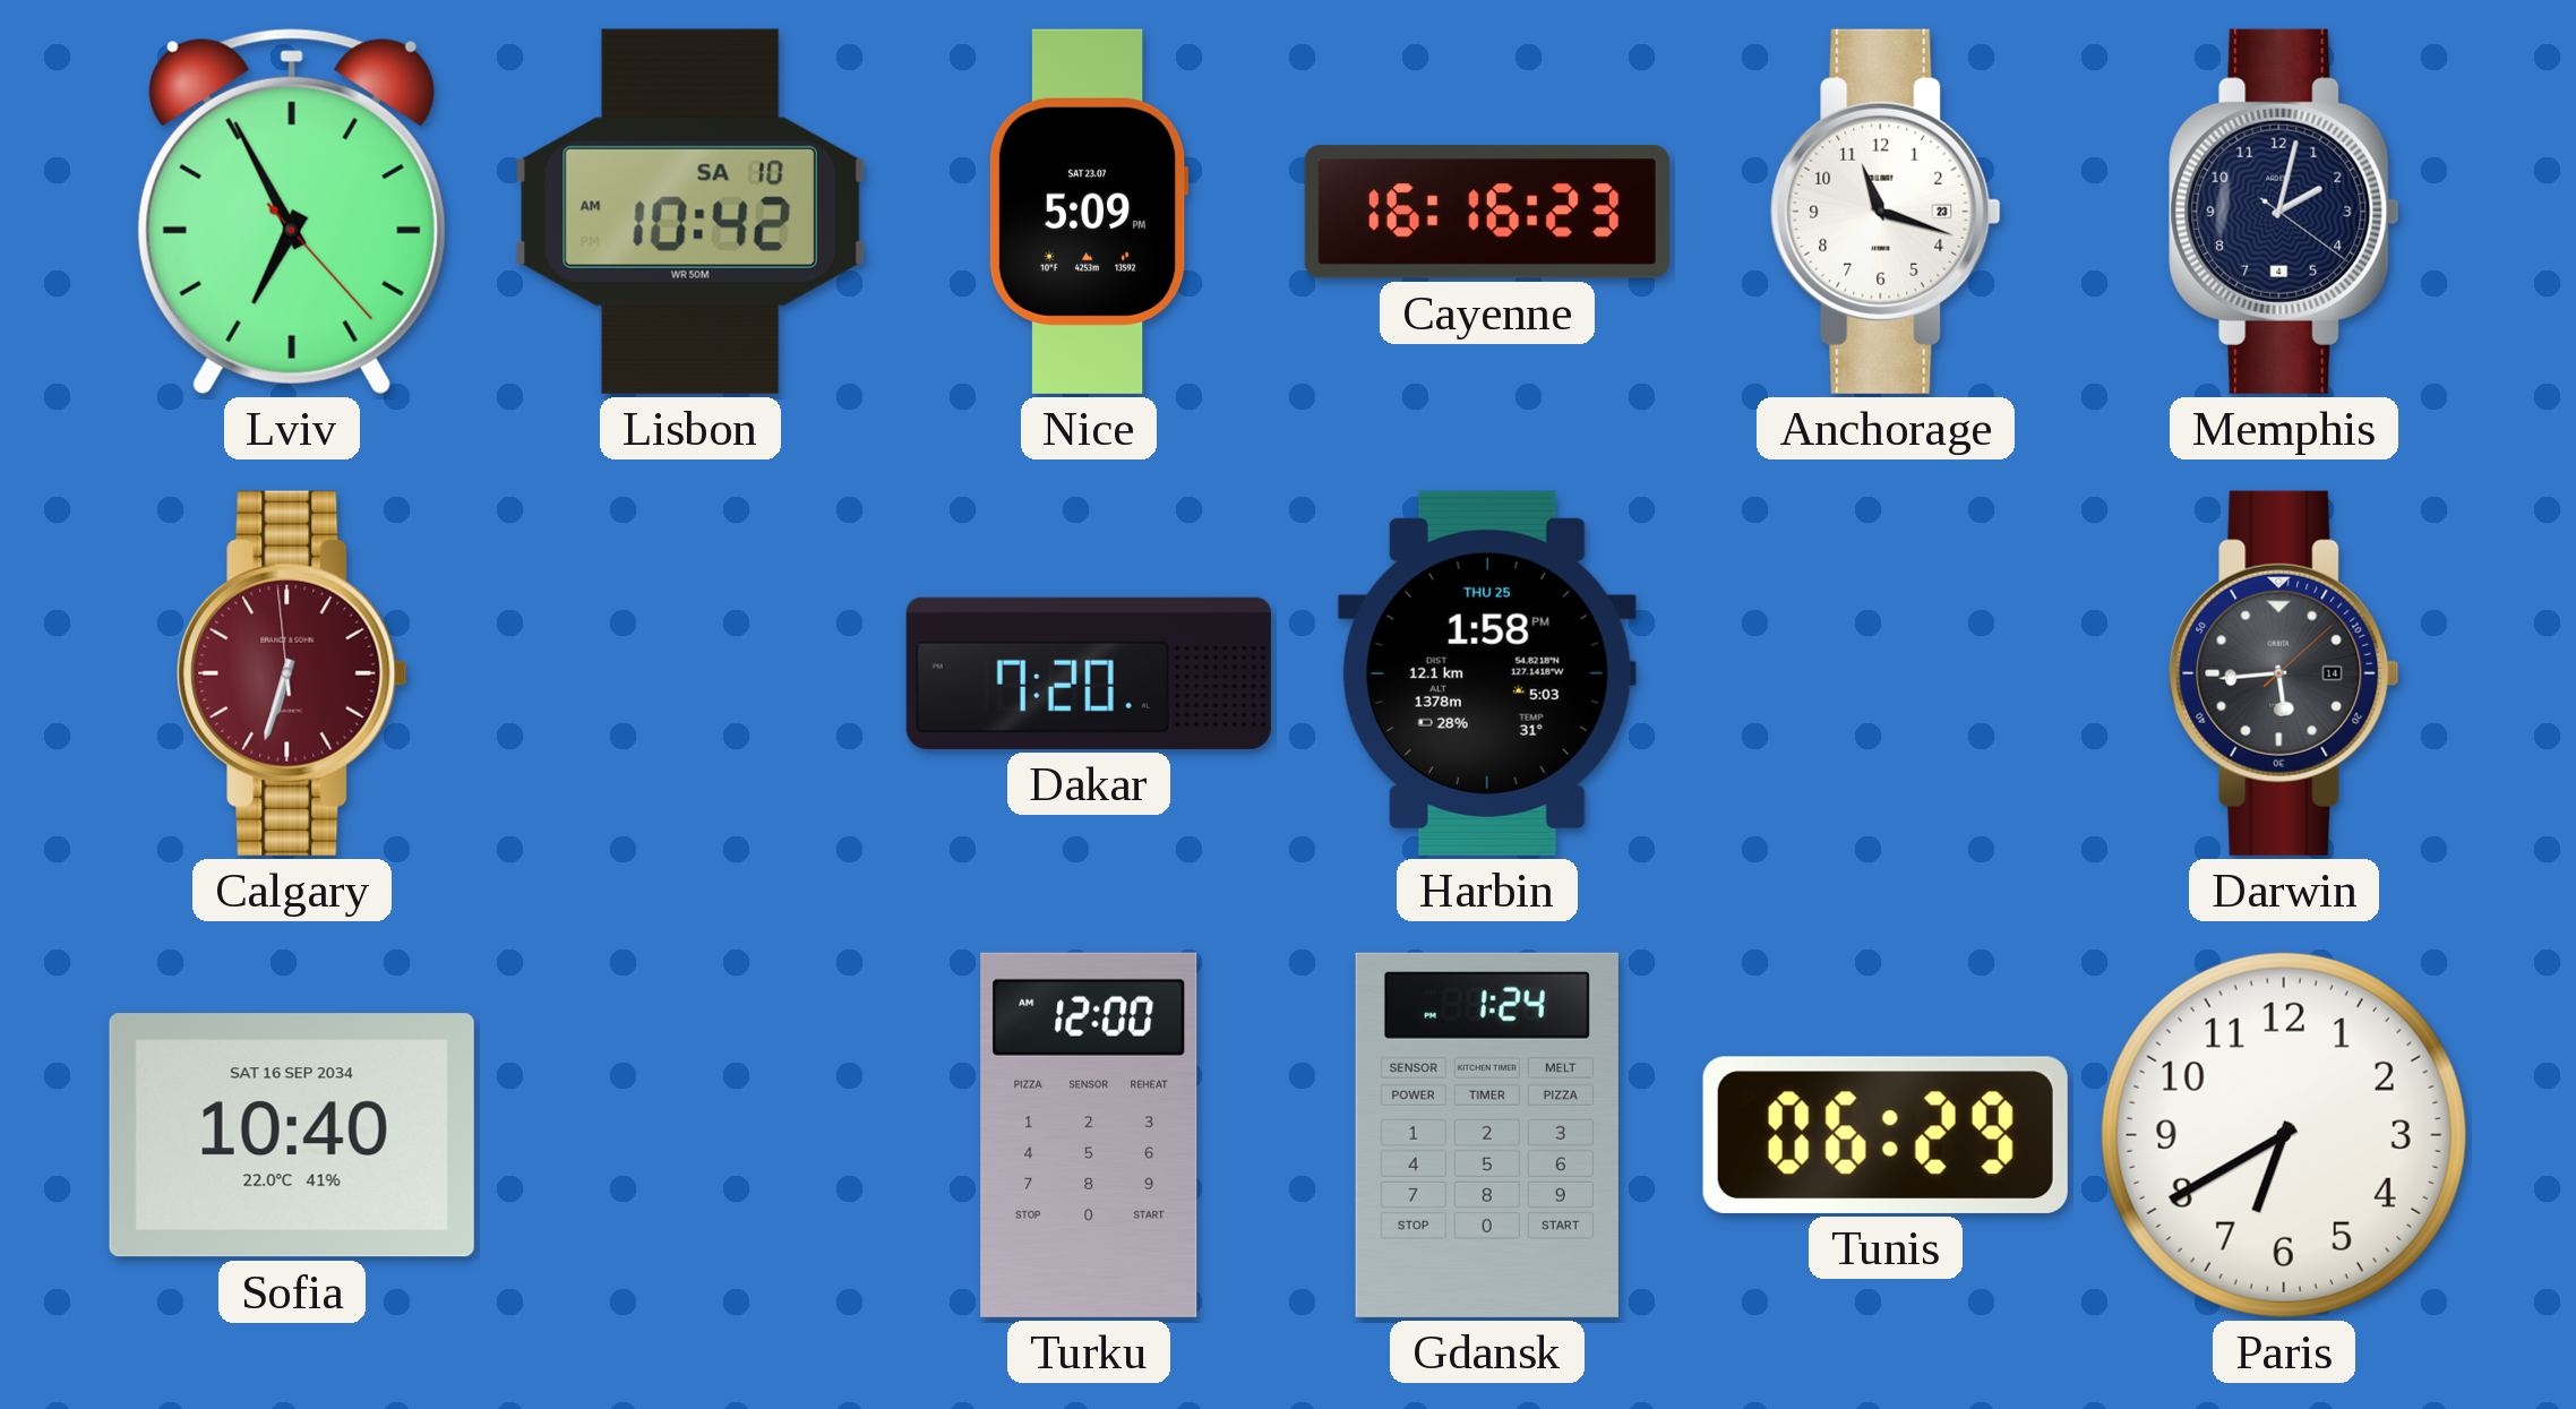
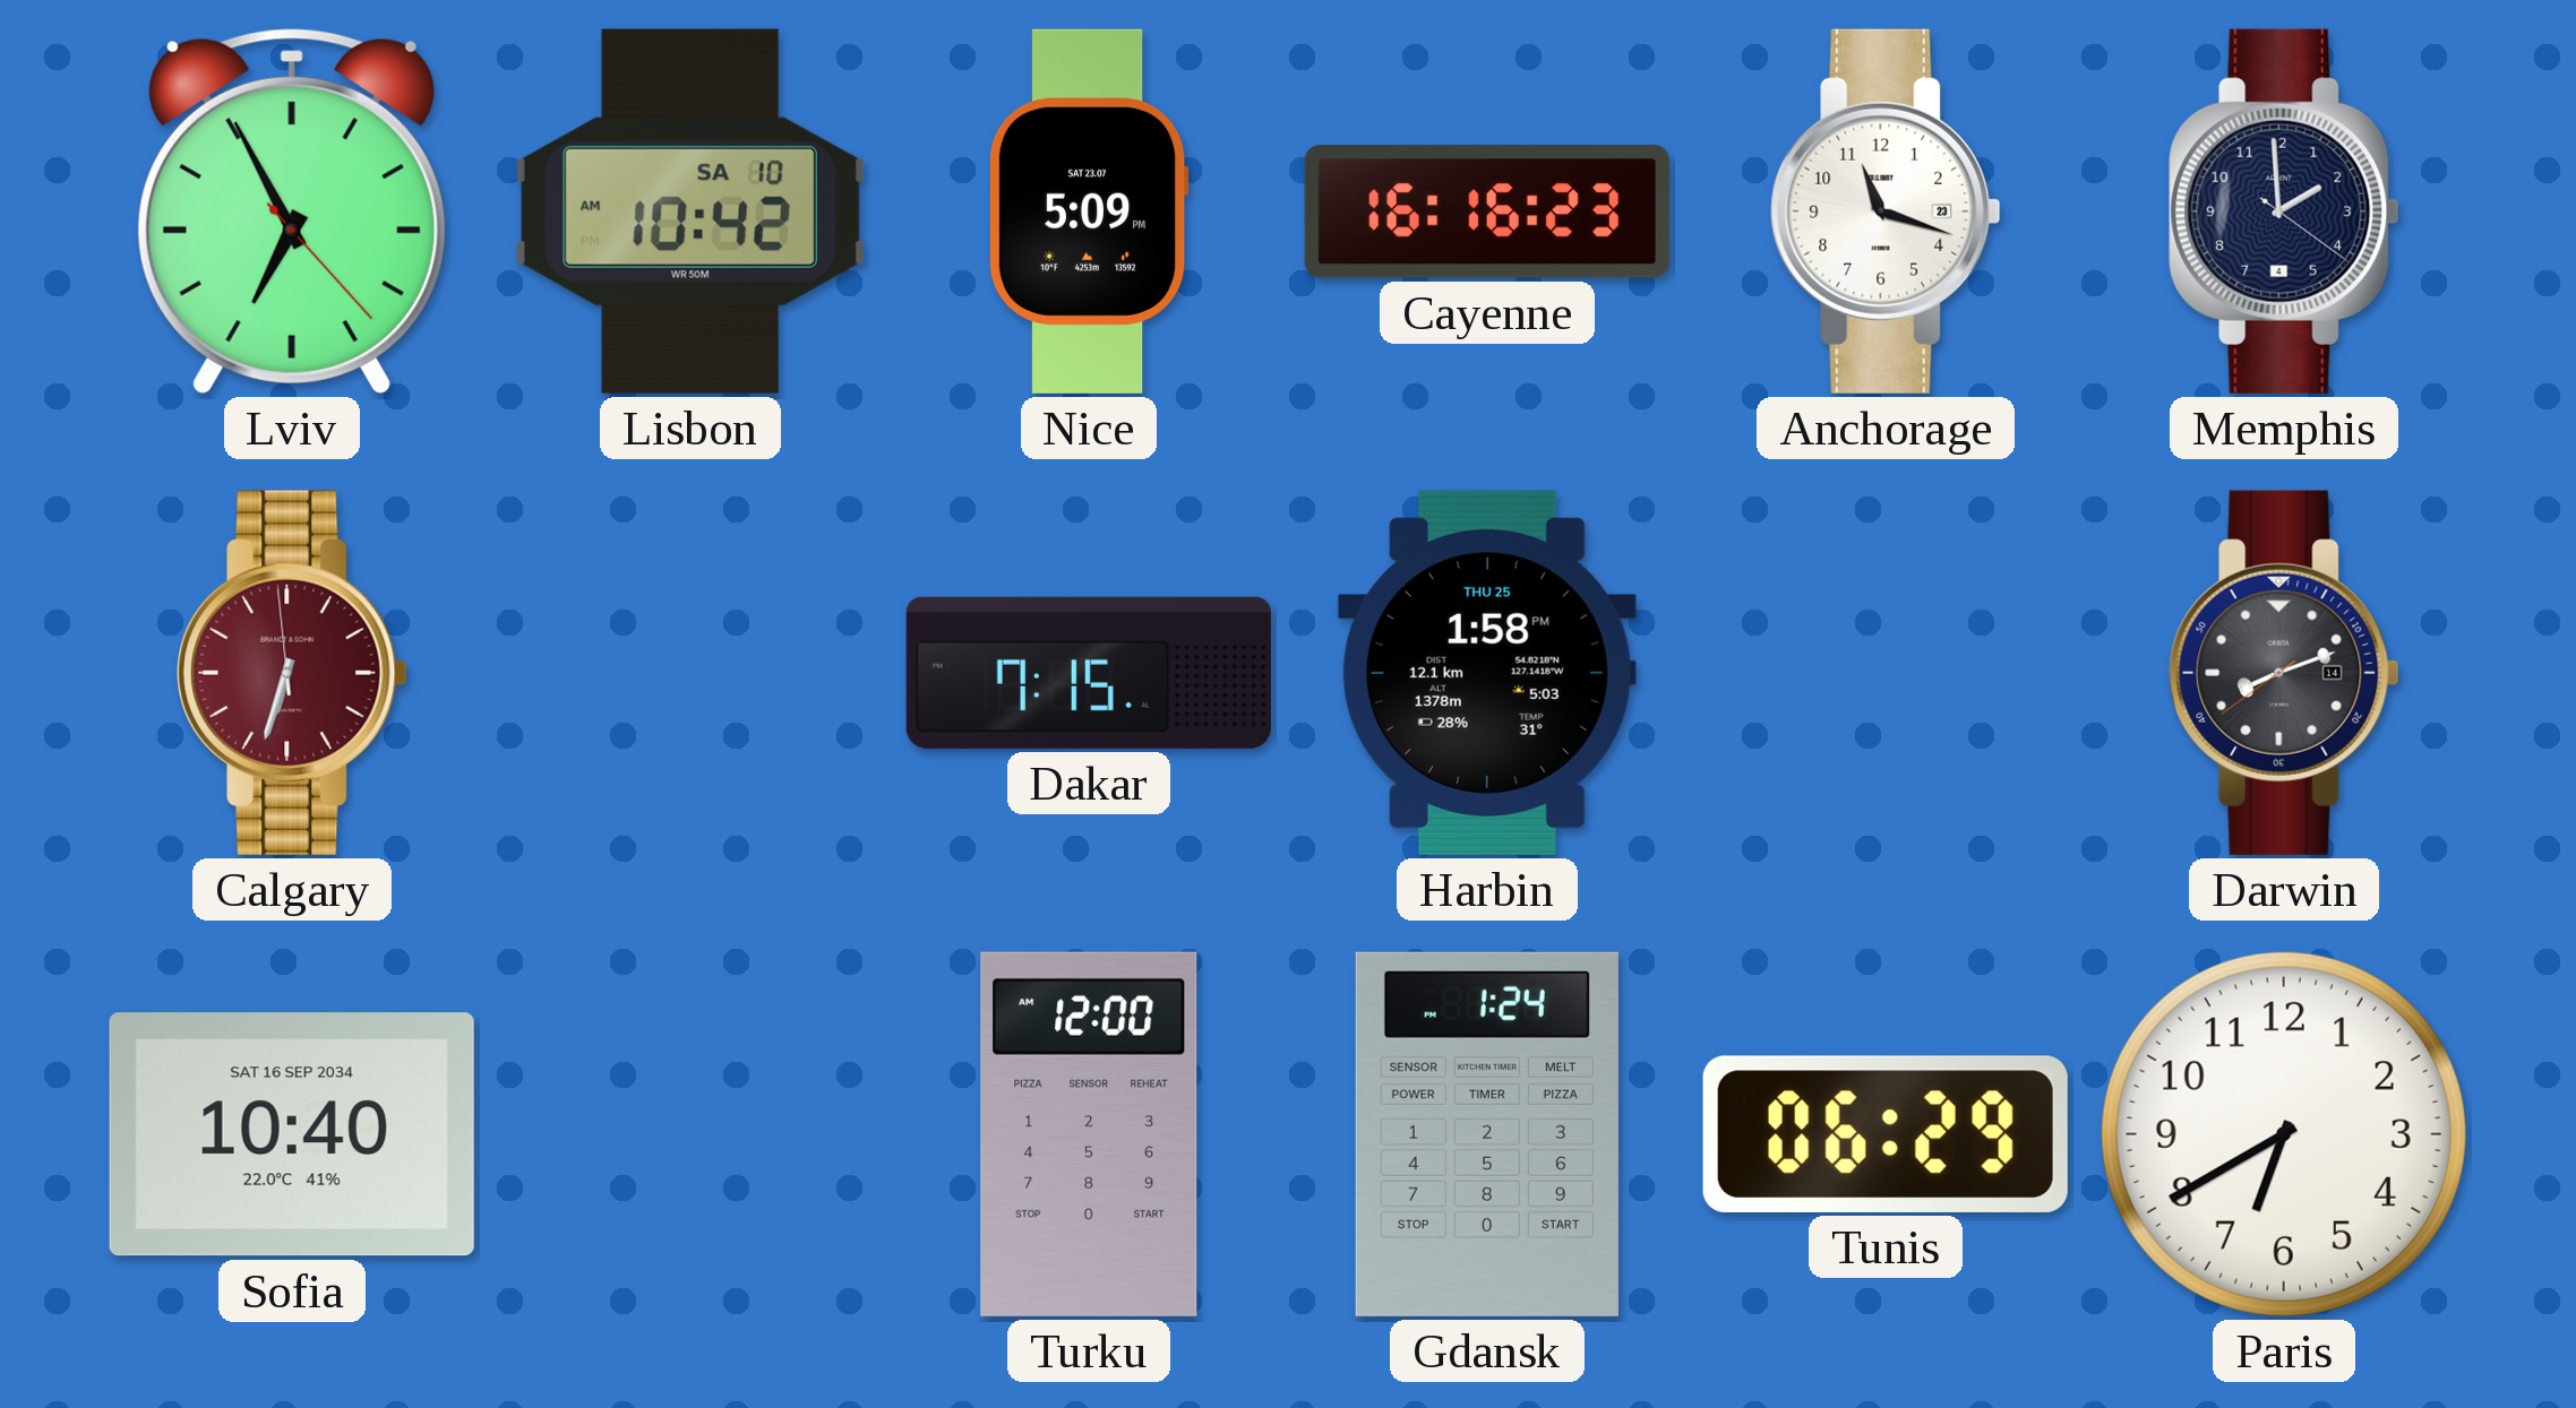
Memphis: 2:02 -> 1:59
Dakar: 7:20 -> 7:15
Darwin: 5:44 -> 8:11
